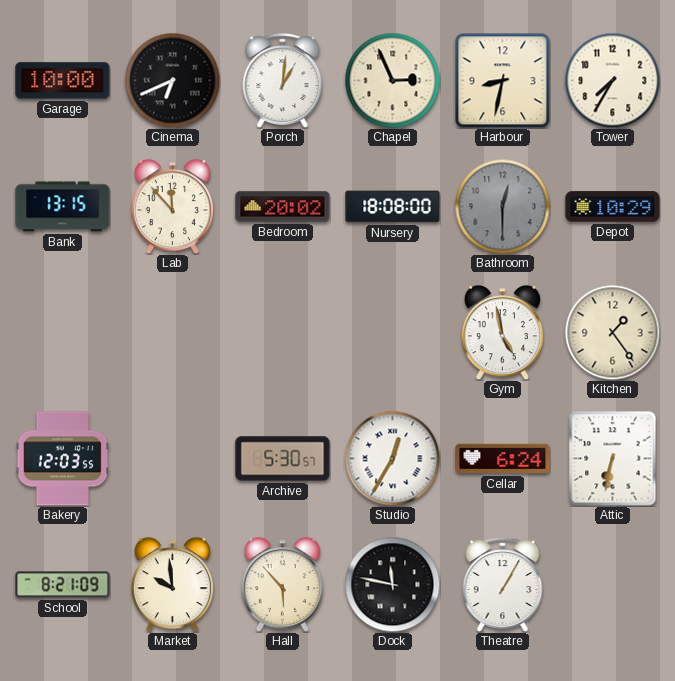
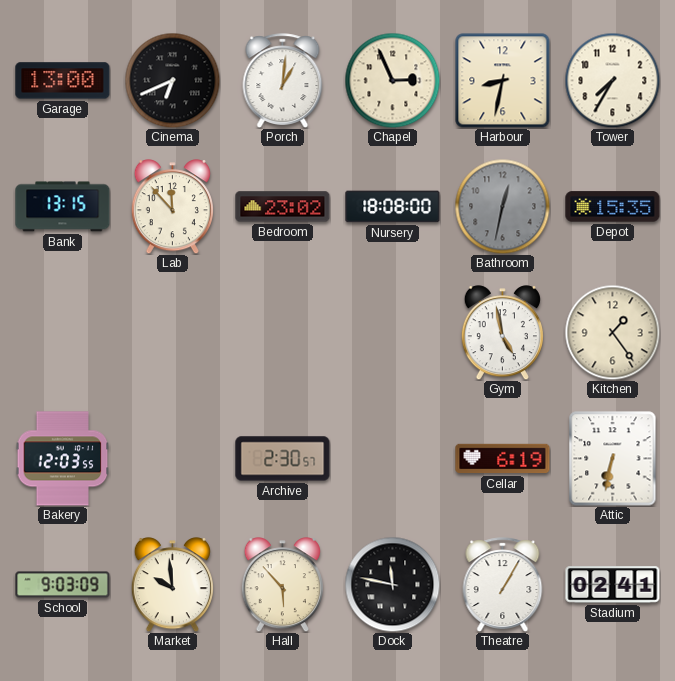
Garage: 10:00 -> 13:00
Bedroom: 20:02 -> 23:02
Bathroom: 12:30 -> 12:32
Depot: 10:29 -> 15:35
Archive: 5:30 -> 2:30
Studio: 12:35 -> none
Cellar: 6:24 -> 6:19
School: 8:21 -> 9:03
Stadium: none -> 02:41
